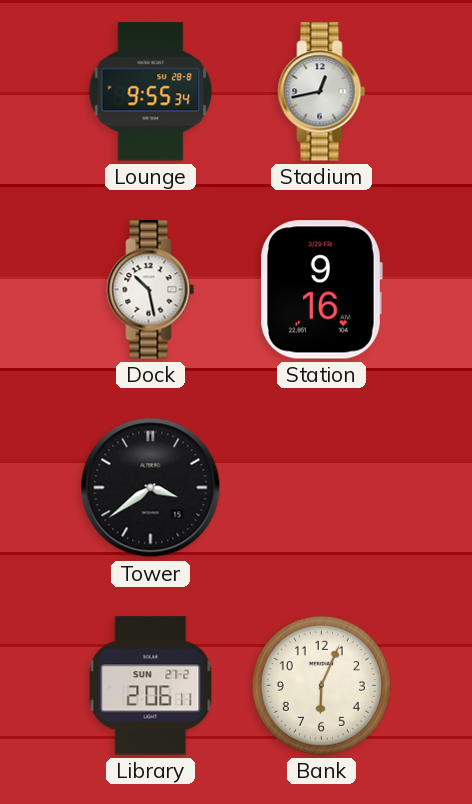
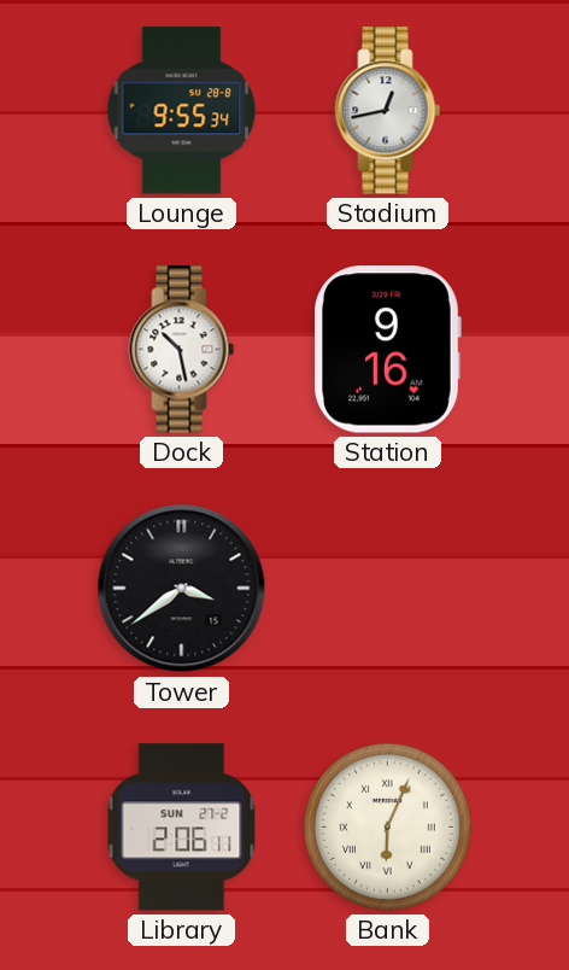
Bank numerals: Arabic -> Roman
